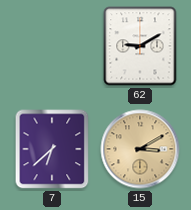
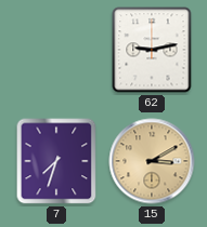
62: 9:10 -> 9:13
7: 6:38 -> 7:33
